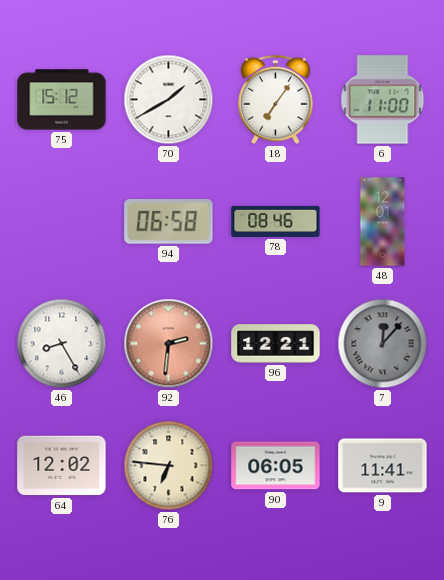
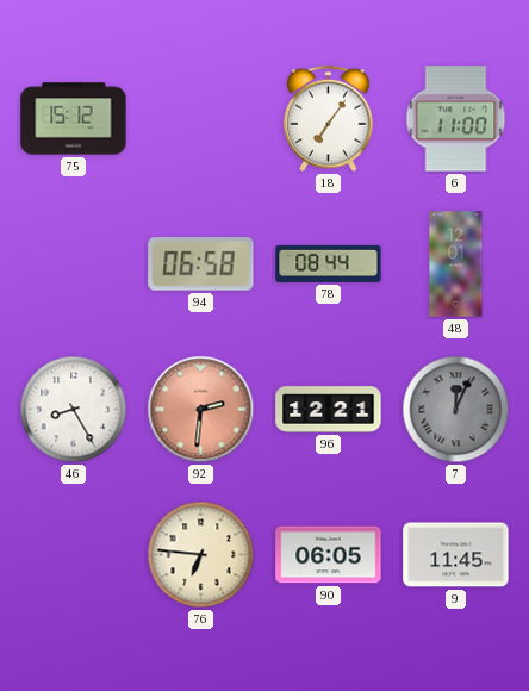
70: 1:40 -> none
78: 08:46 -> 08:44
7: 12:07 -> 12:04
64: 12:02 -> none
9: 11:41 -> 11:45
